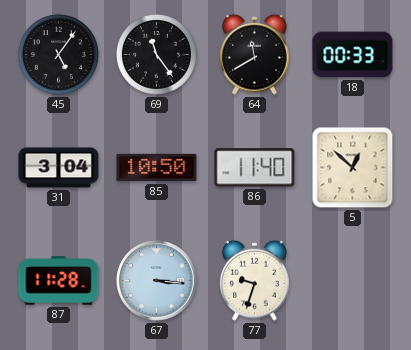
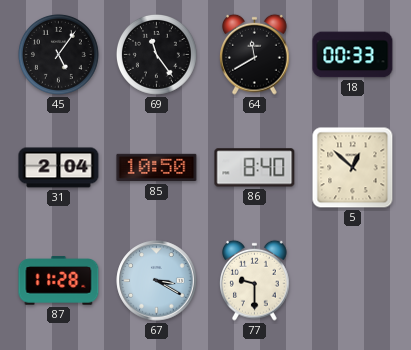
31: 3:04 -> 2:04
86: 11:40 -> 8:40
67: 3:16 -> 3:20
77: 9:33 -> 9:30
